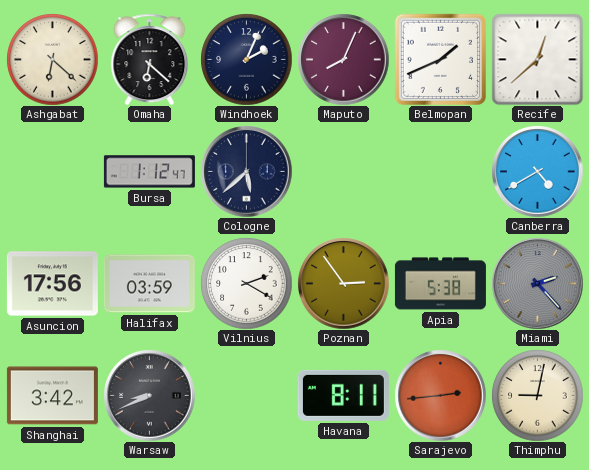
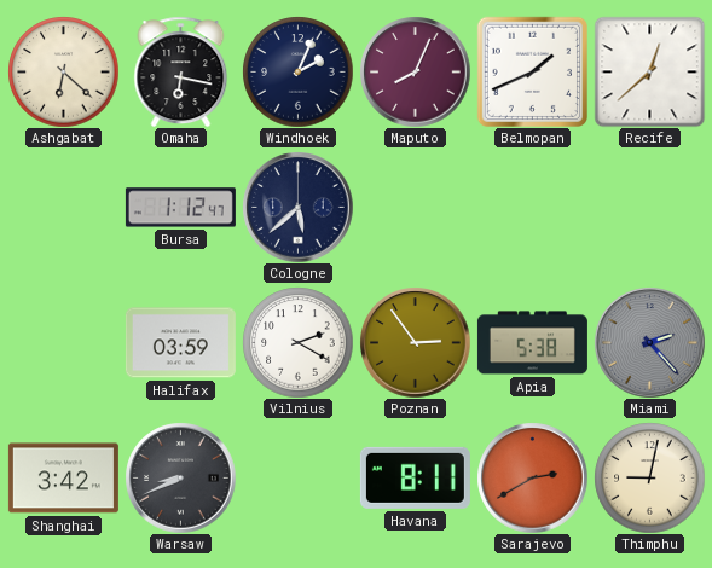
Omaha: 6:22 -> 6:17
Canberra: 4:40 -> none
Asuncion: 17:56 -> none
Sarajevo: 2:44 -> 2:40
